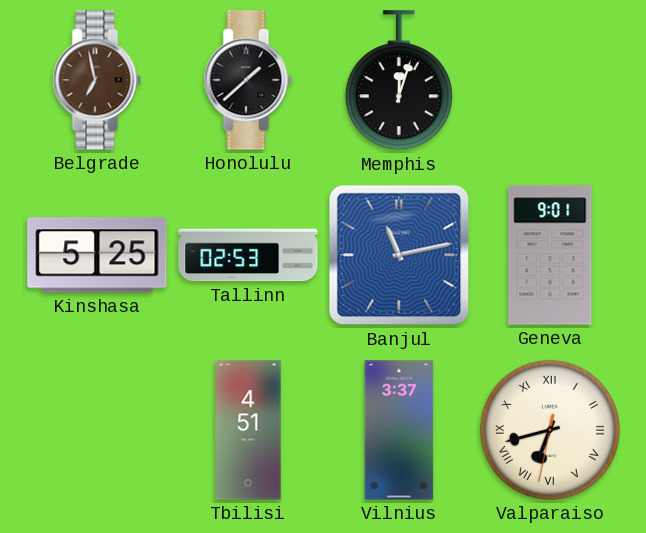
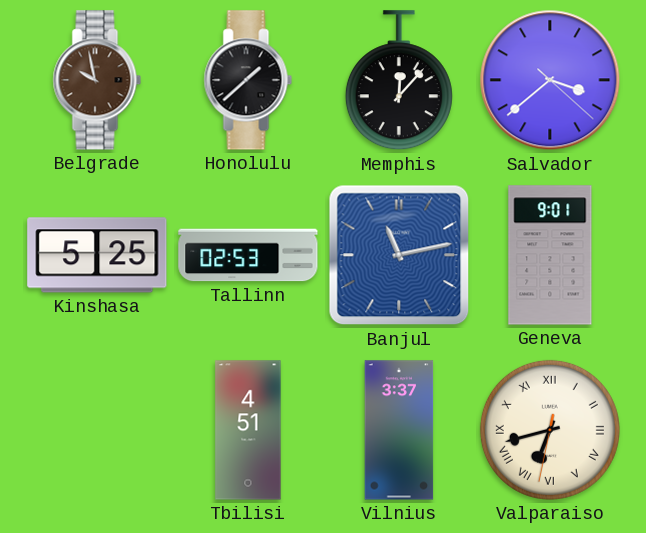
Belgrade: 6:58 -> 9:58
Memphis: 12:03 -> 12:07
Salvador: none -> 3:38
